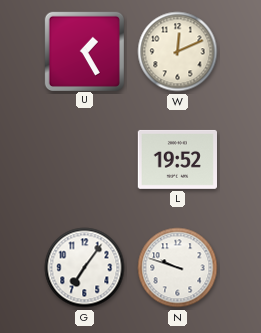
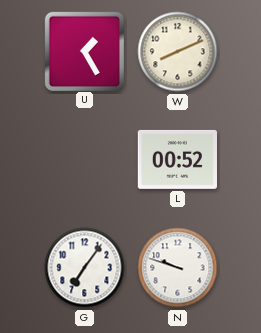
W: 12:11 -> 8:11
L: 19:52 -> 00:52
